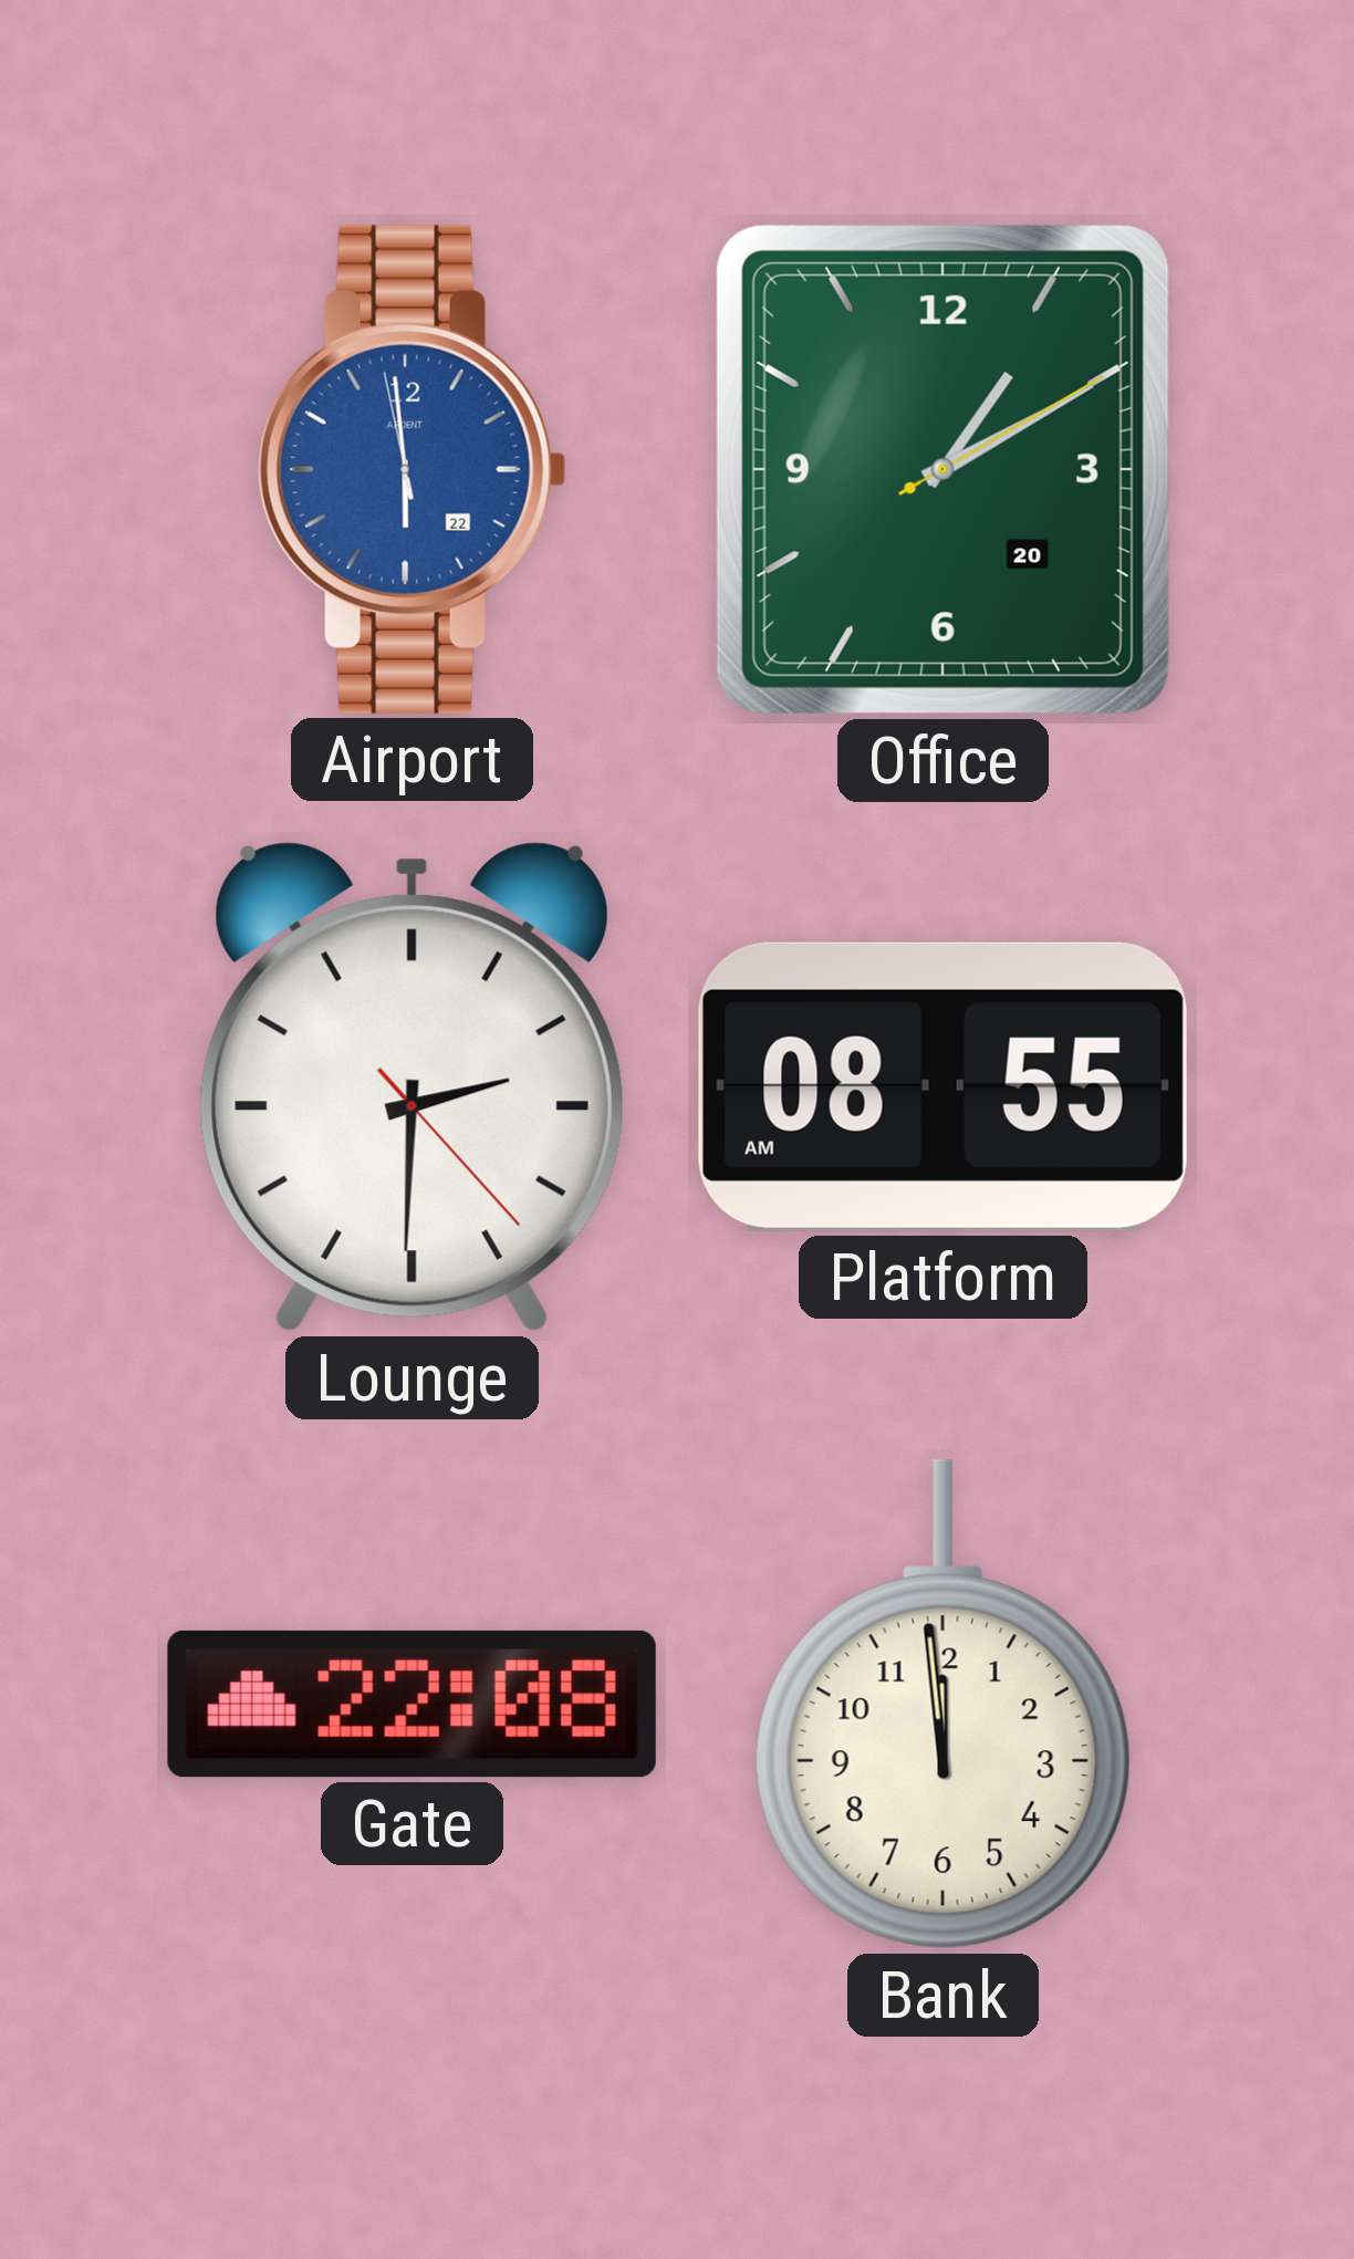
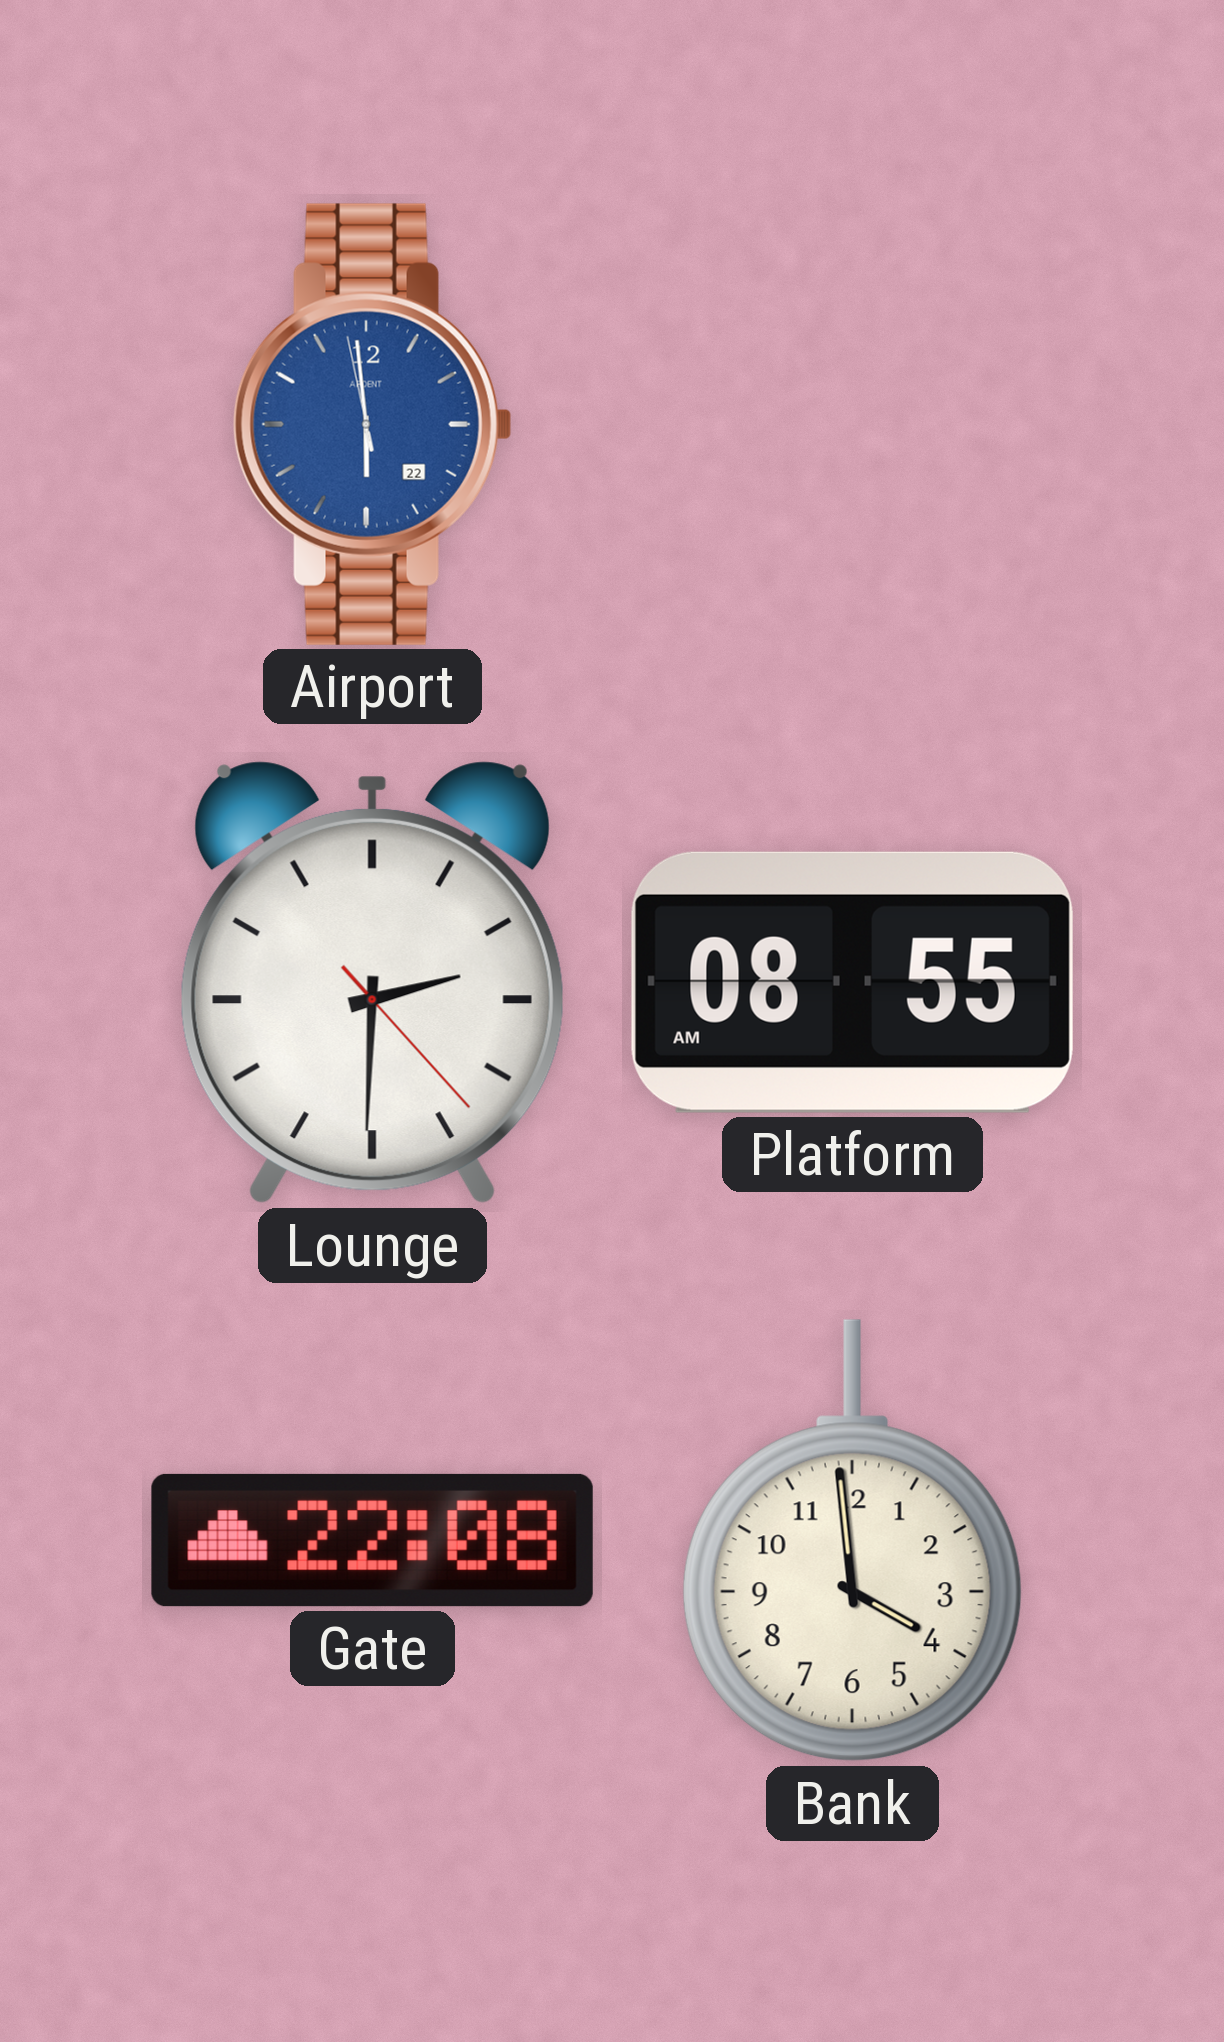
Office: 1:10 -> none
Bank: 11:59 -> 3:59
